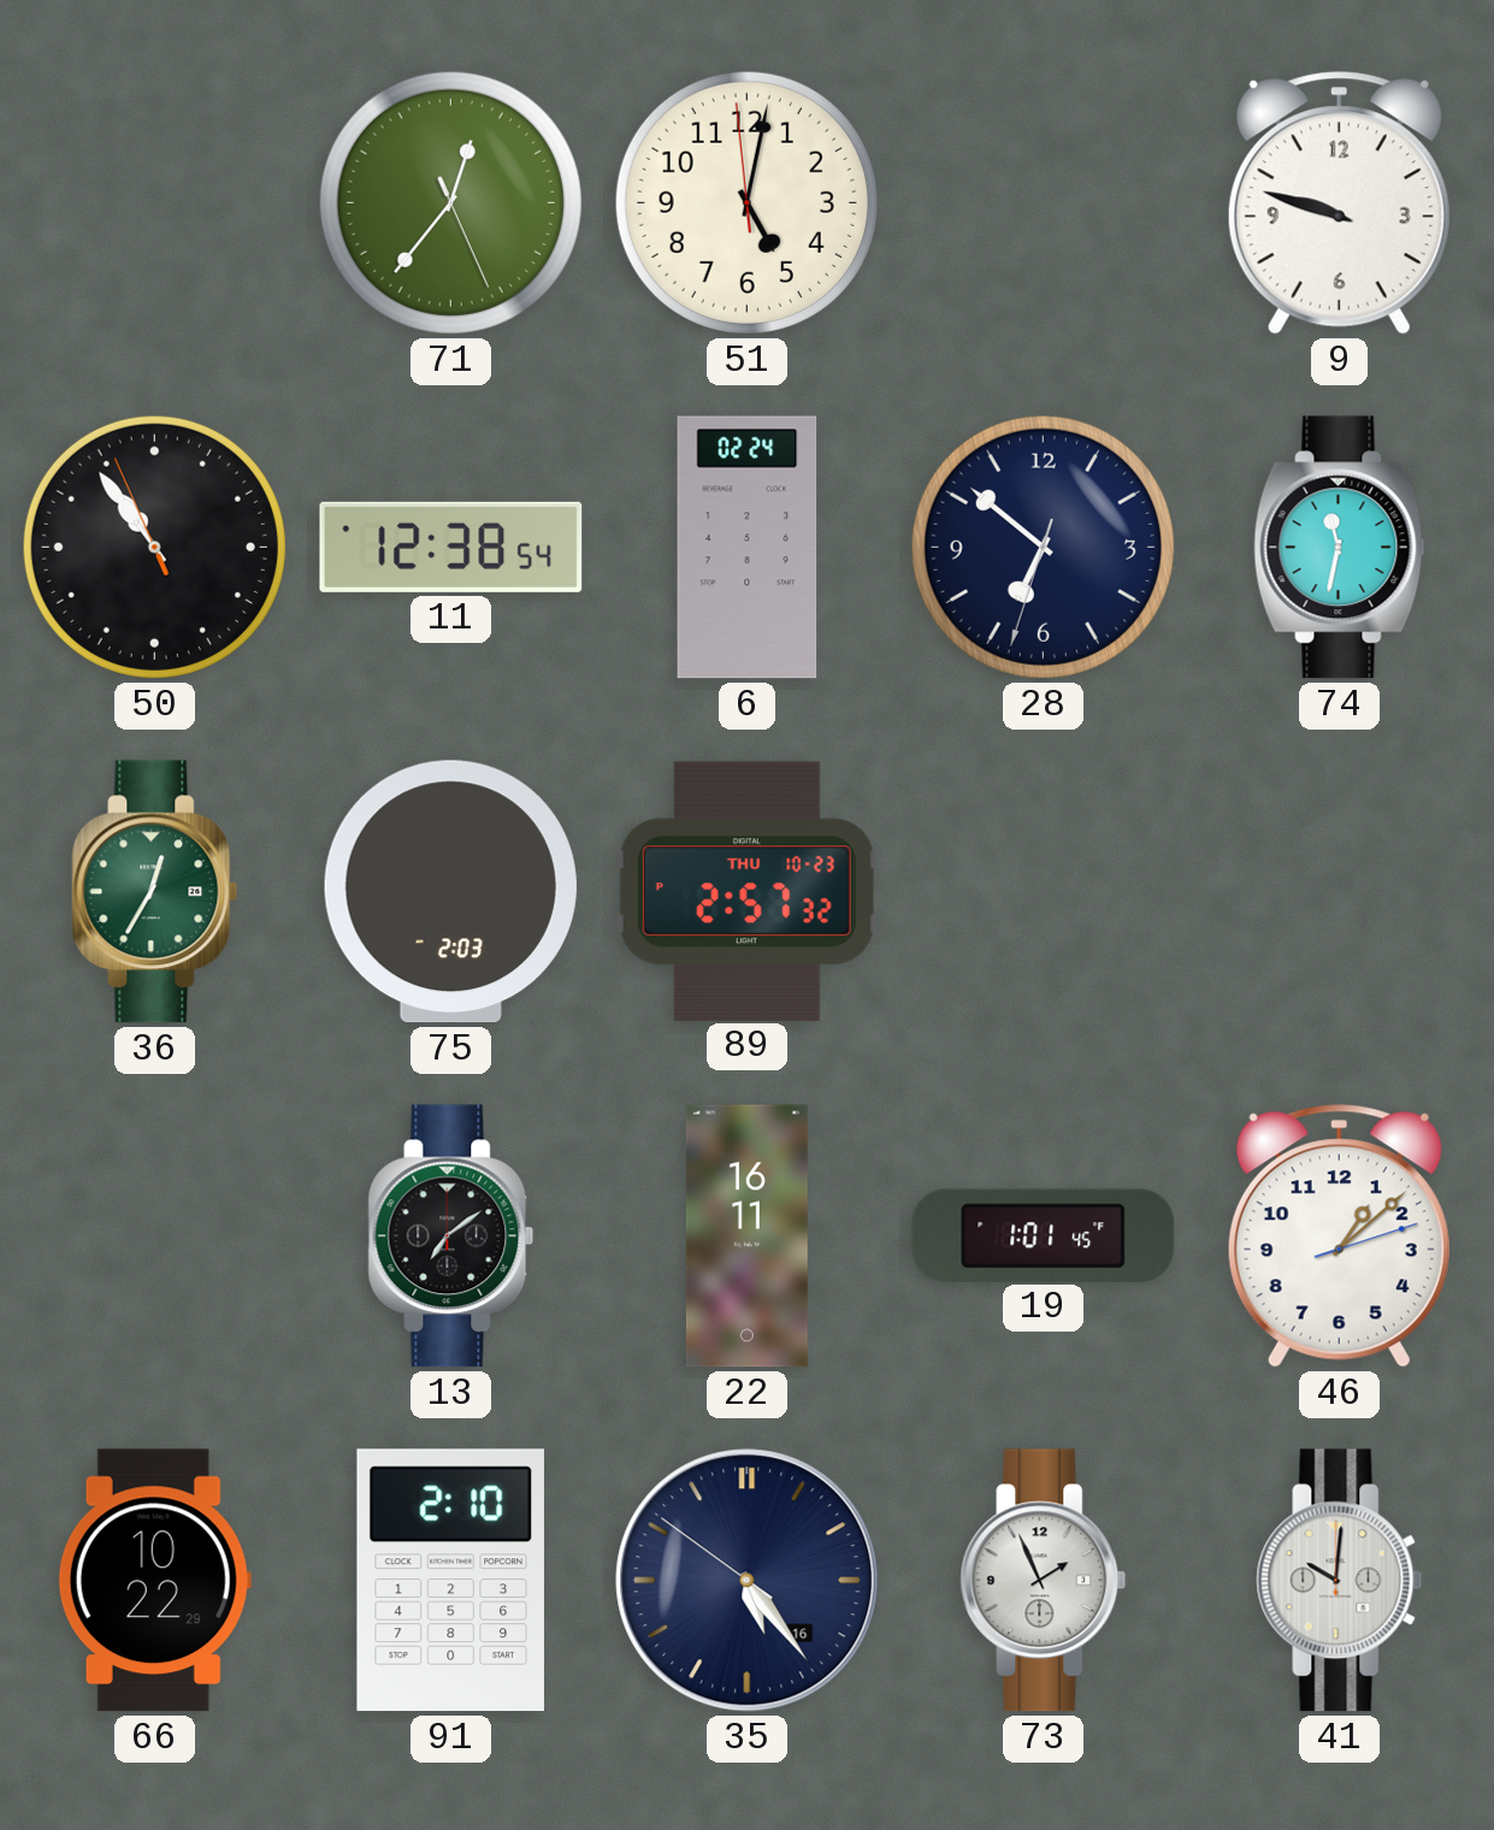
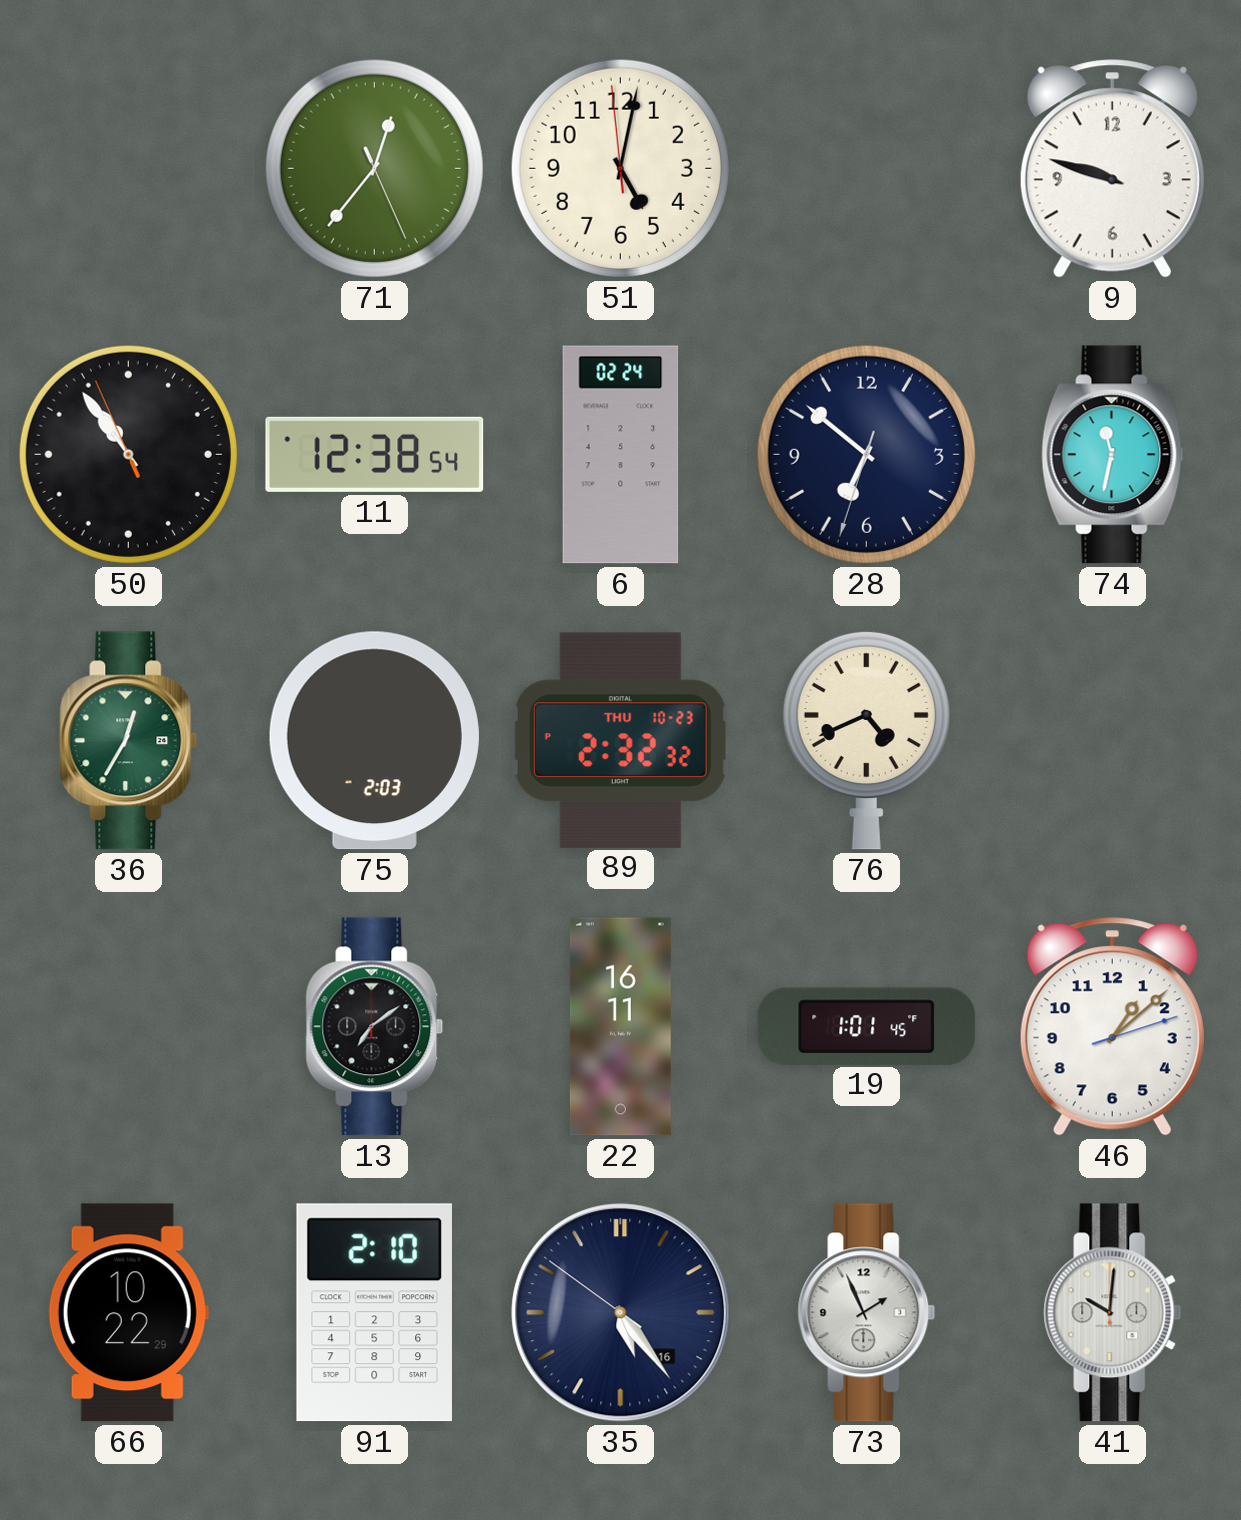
89: 2:57 -> 2:32
76: none -> 4:41
